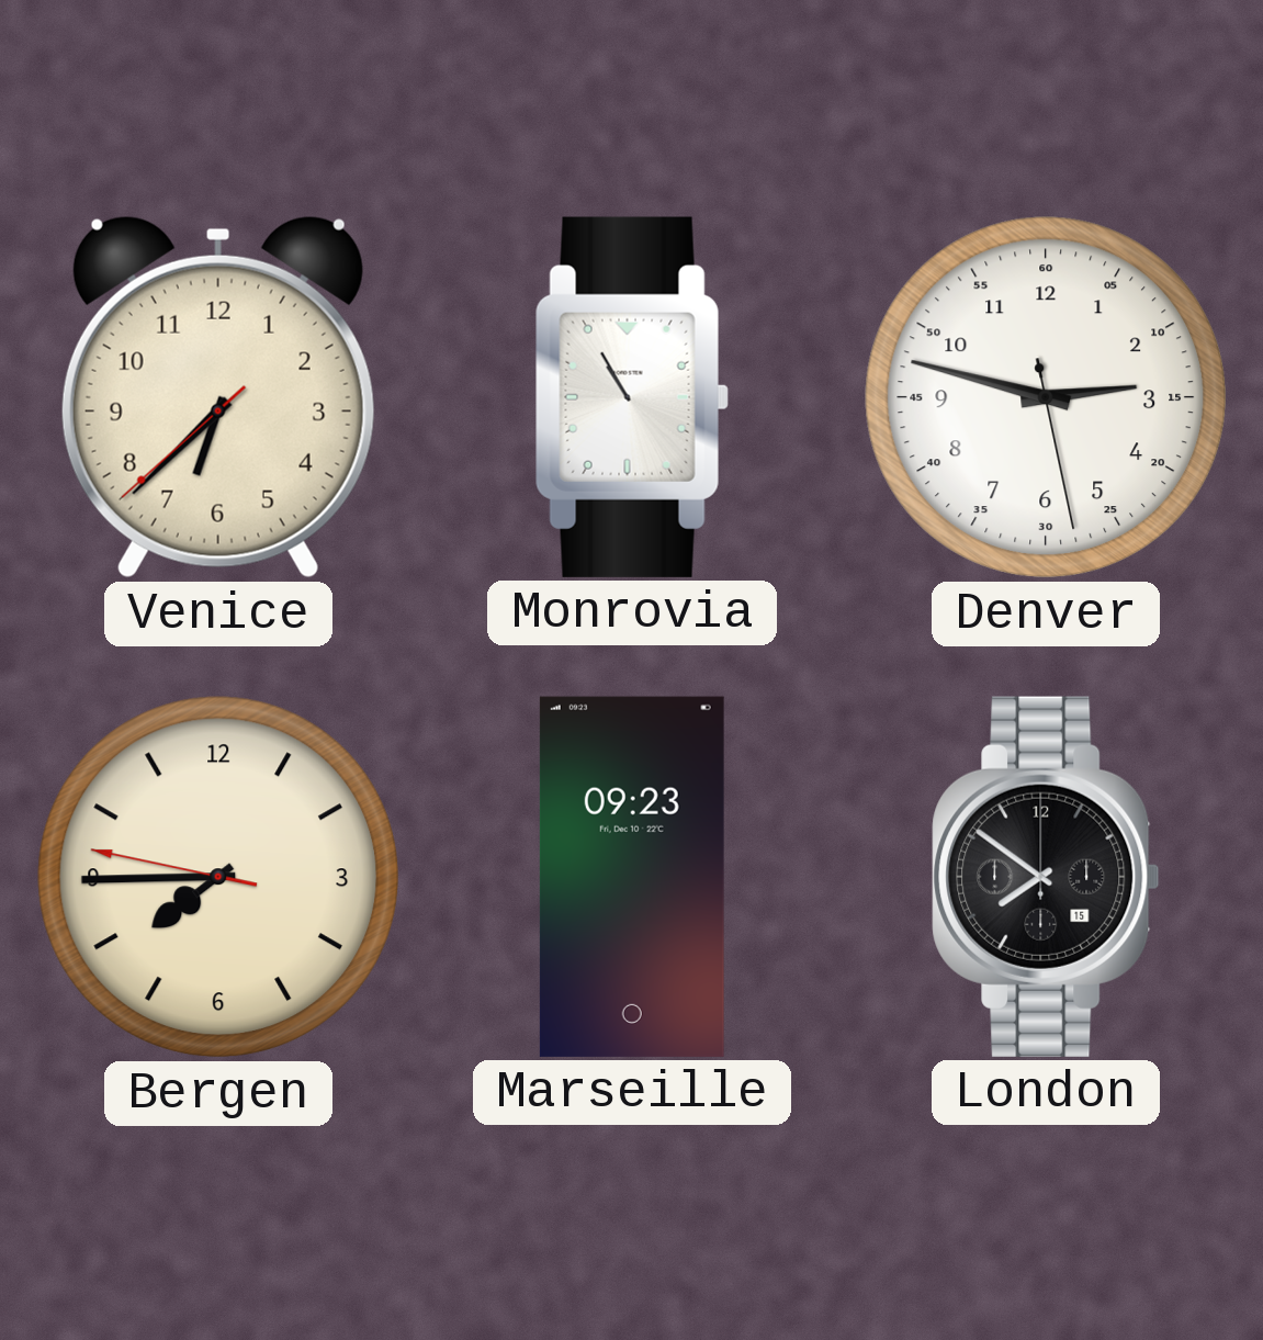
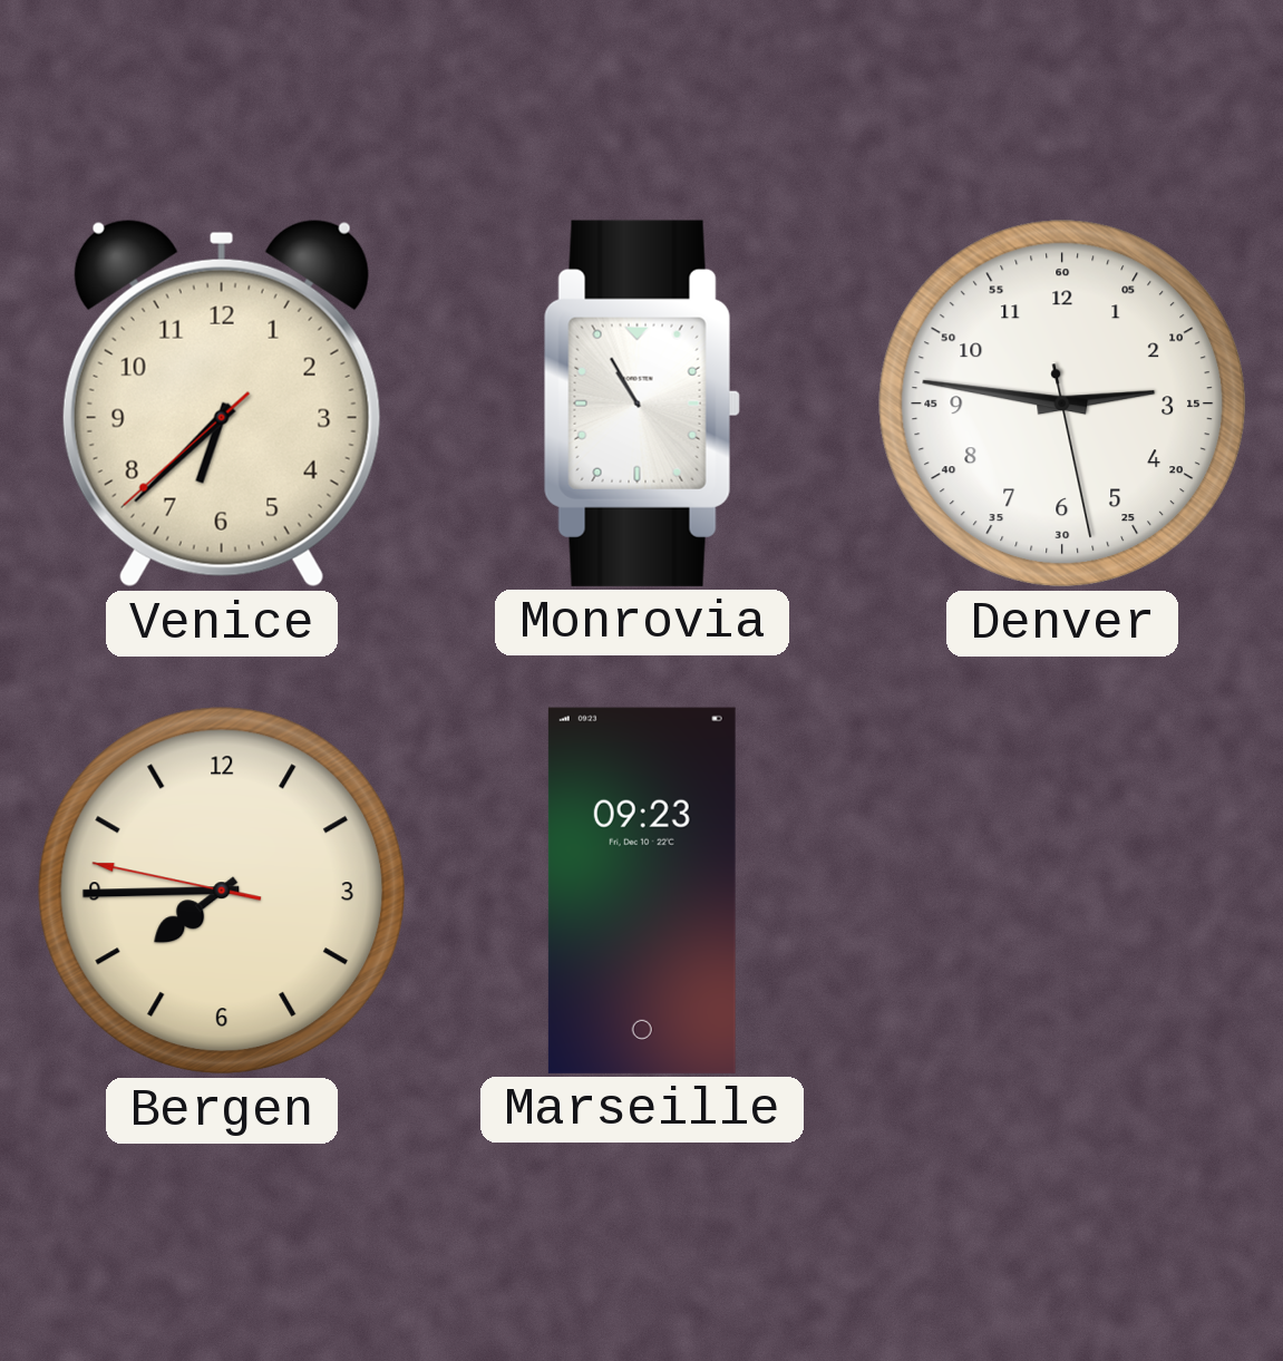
Denver: 2:47 -> 2:46
London: 7:51 -> none
